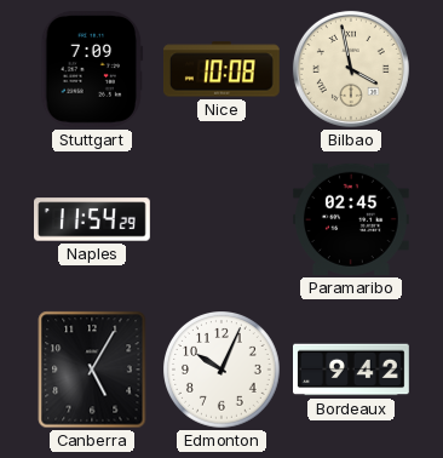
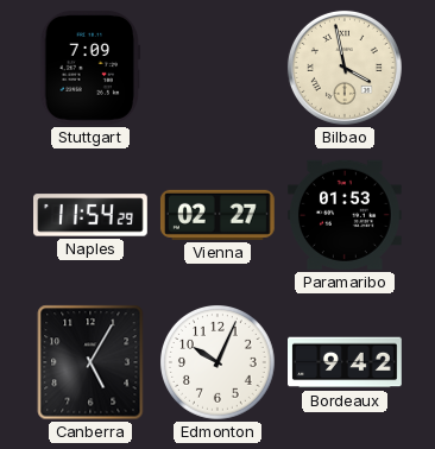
Nice: 10:08 -> none
Vienna: none -> 02:27
Paramaribo: 02:45 -> 01:53
